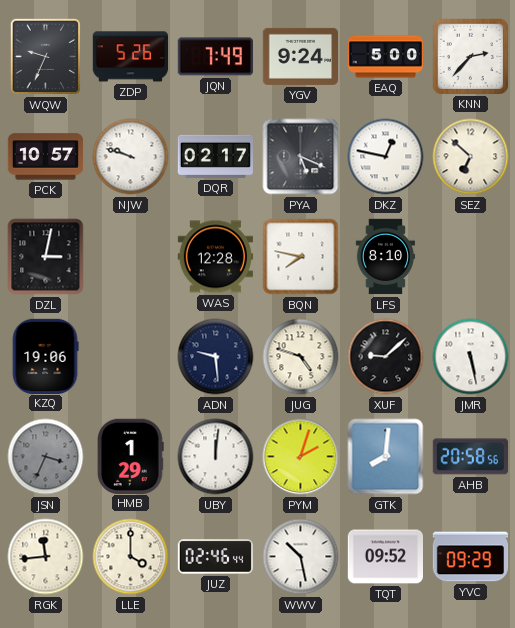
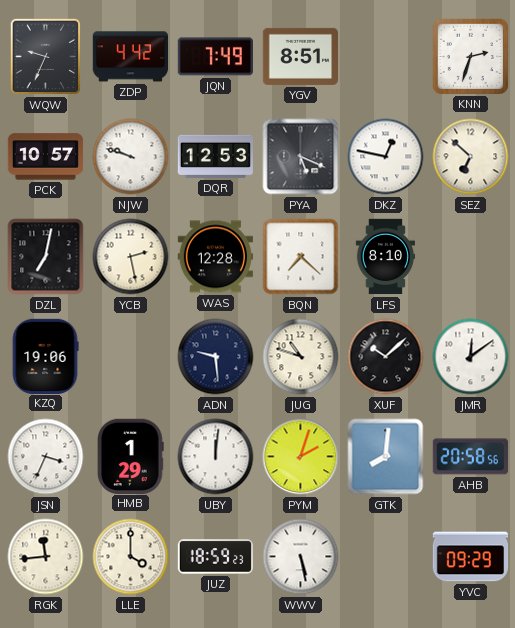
ZDP: 5:26 -> 4:42
YGV: 9:24 -> 8:51
EAQ: 5:00 -> none
KNN: 2:37 -> 2:33
DQR: 02:17 -> 12:53
DZL: 3:02 -> 7:02
YCB: none -> 2:28
BQN: 7:47 -> 7:22
JUG: 4:48 -> 10:48
XUF: 9:08 -> 10:08
JMR: 5:28 -> 12:09
JSN dial: grey -> white
JUZ: 02:46 -> 18:59
WWV: 10:28 -> 5:28
TQT: 09:52 -> none
